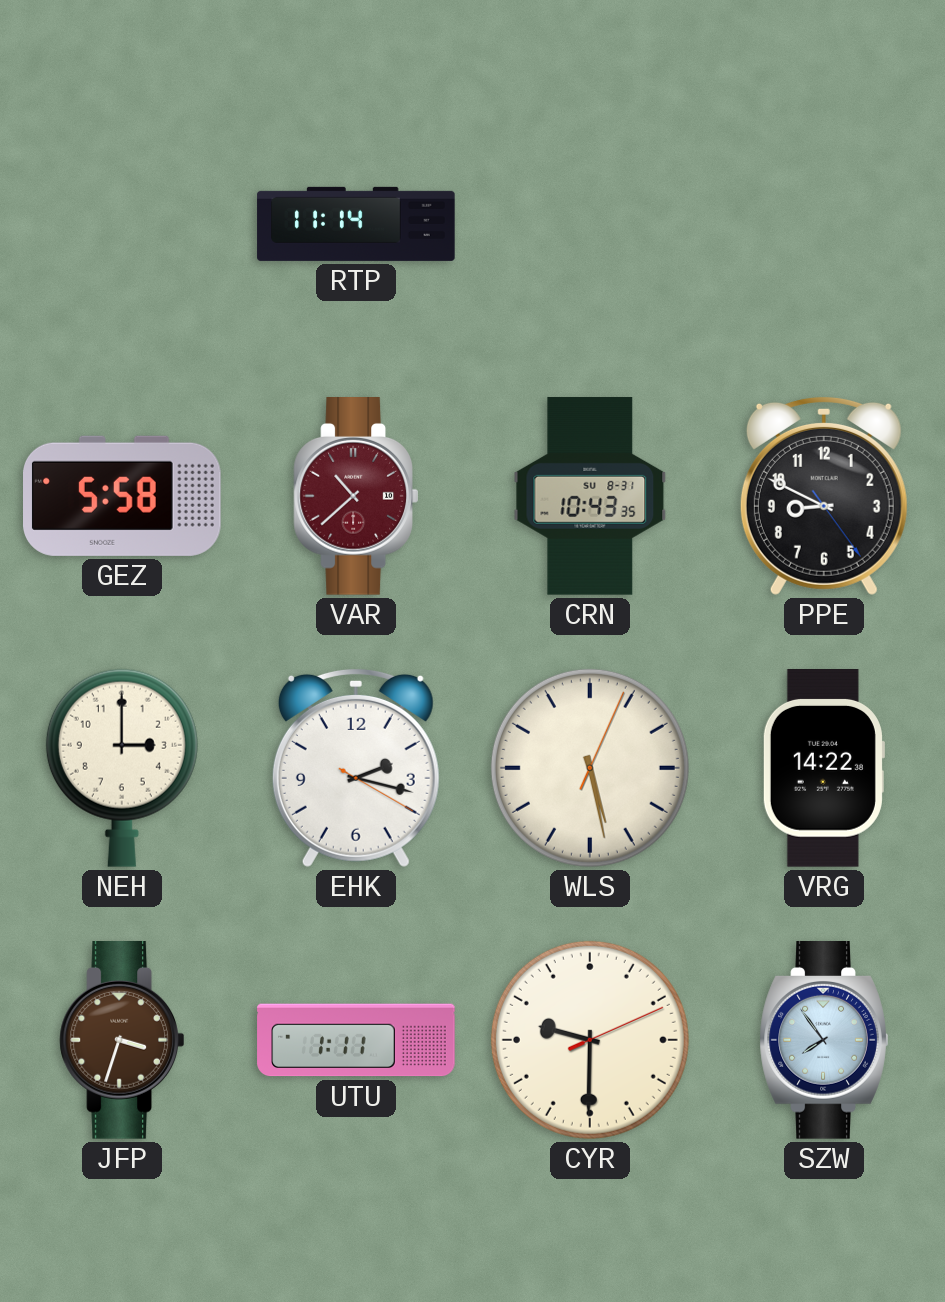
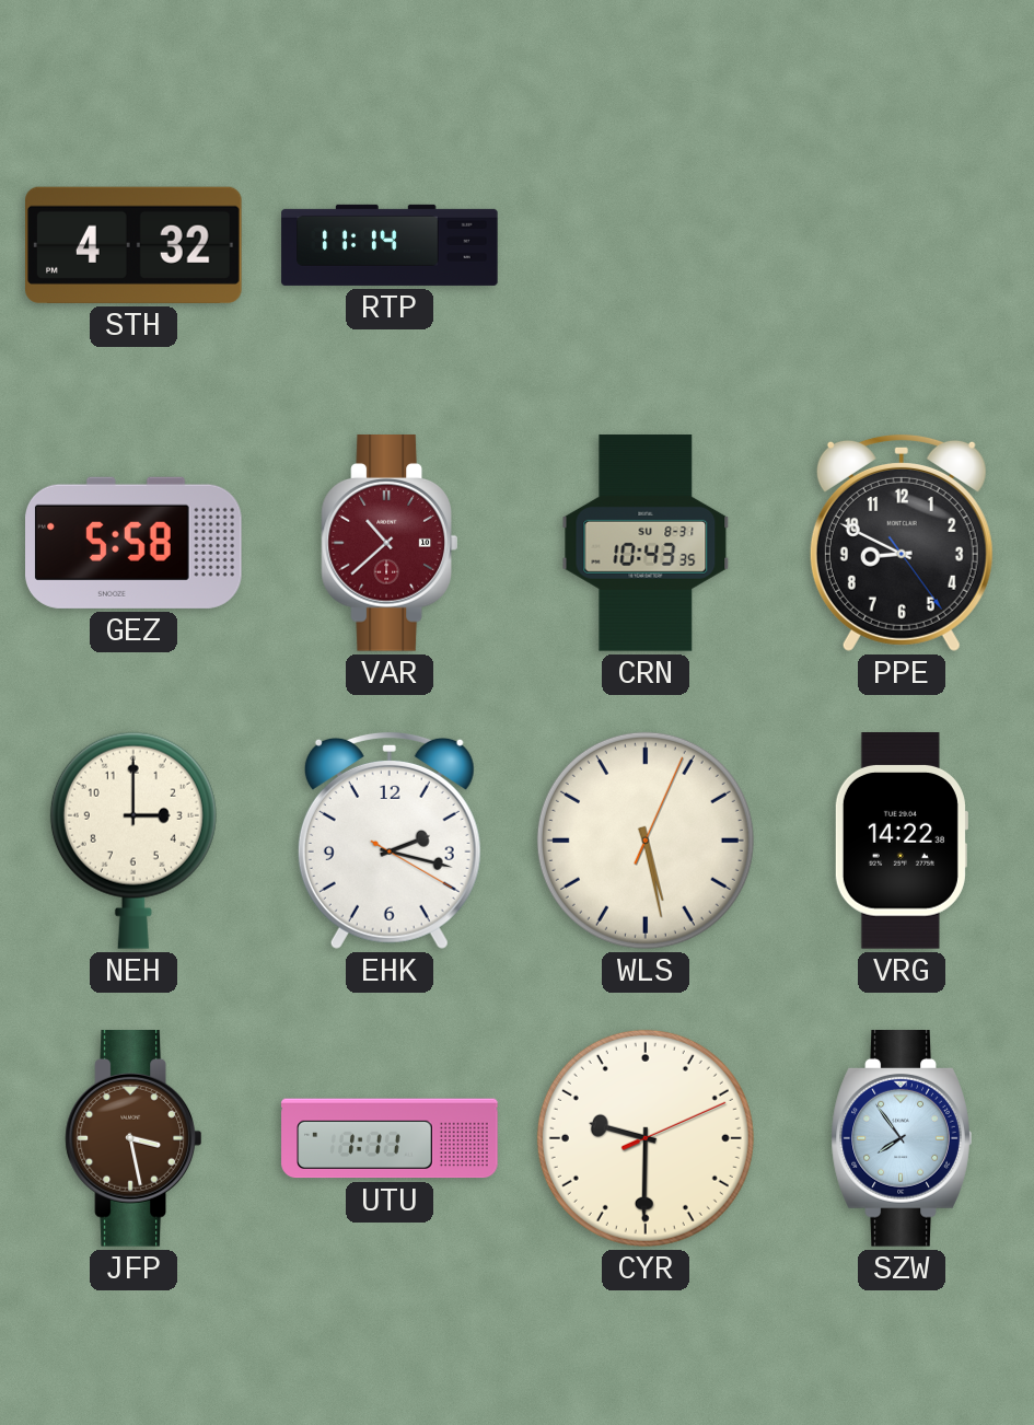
STH: none -> 4:32
JFP: 3:33 -> 3:28
